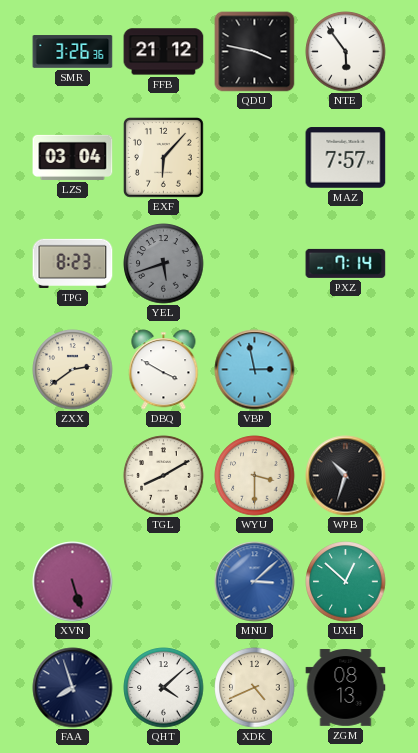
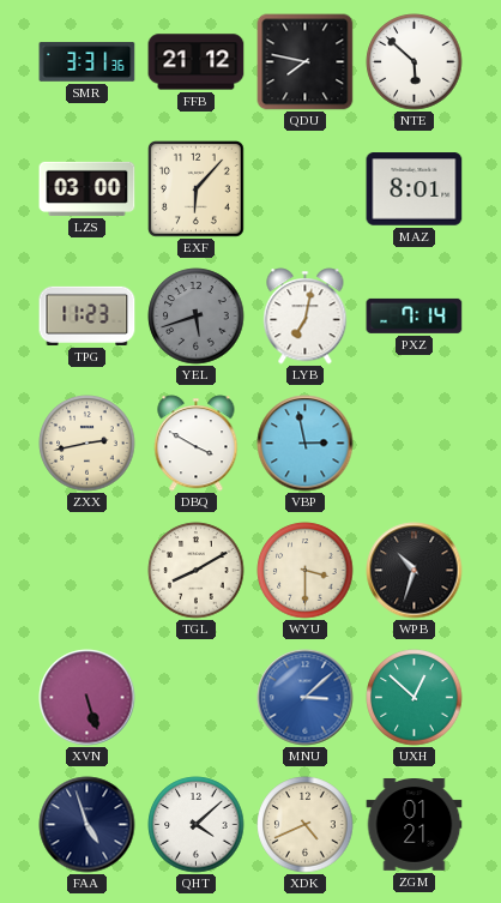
SMR: 3:26 -> 3:31
QDU: 3:47 -> 7:47
NTE: 5:54 -> 5:52
LZS: 03:04 -> 03:00
MAZ: 7:57 -> 8:01
TPG: 8:23 -> 11:23
LYB: none -> 7:02
ZXX: 2:39 -> 2:43
FAA: 7:57 -> 4:57
ZGM: 08:13 -> 01:21
